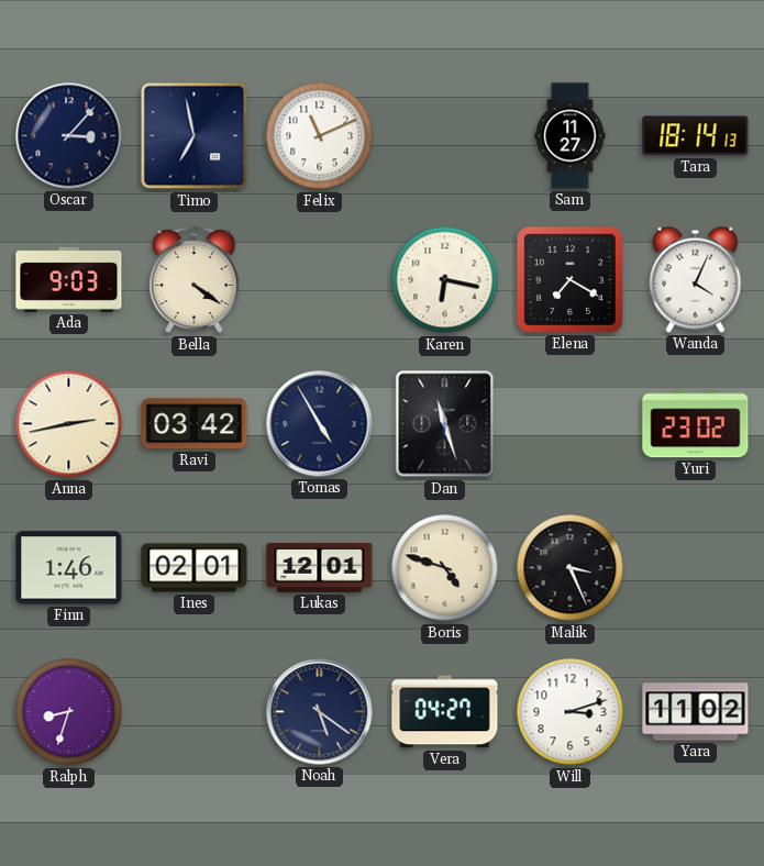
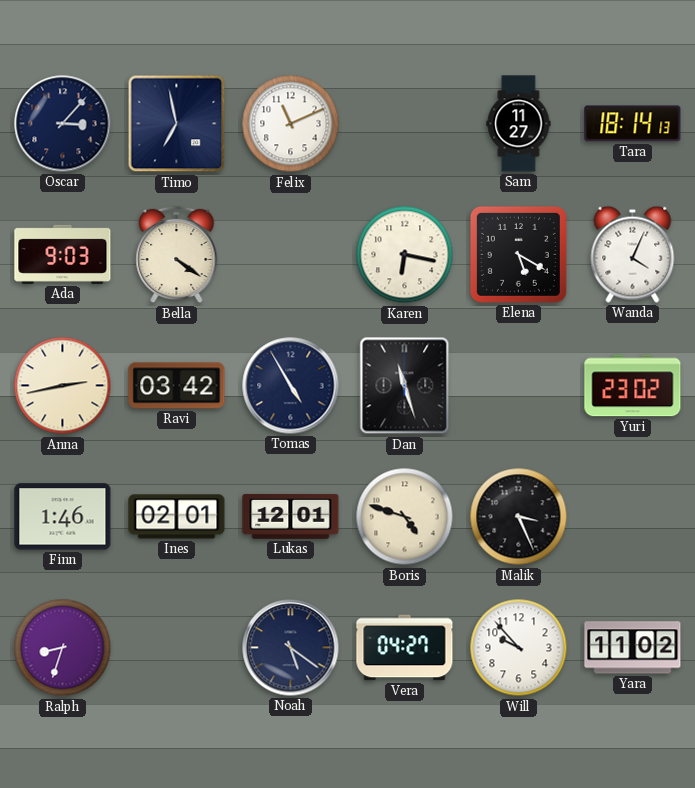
Elena: 7:20 -> 5:20
Will: 3:12 -> 9:53
